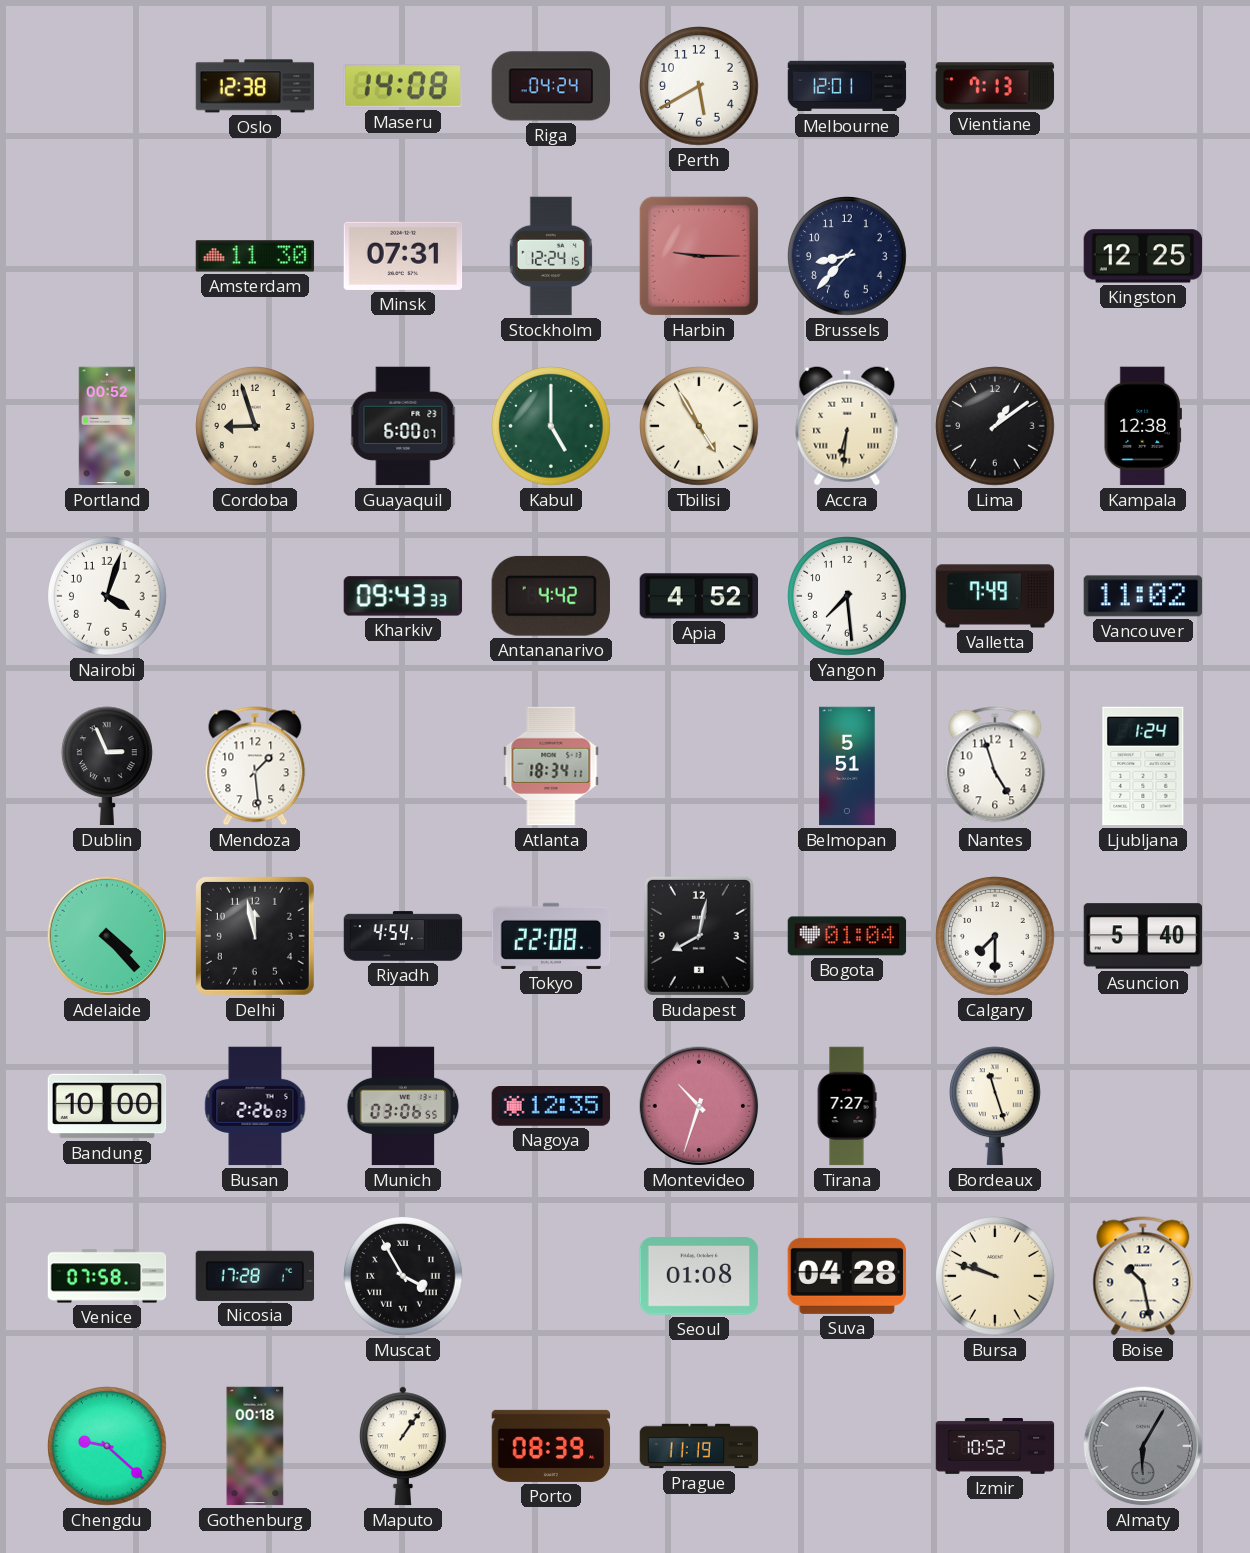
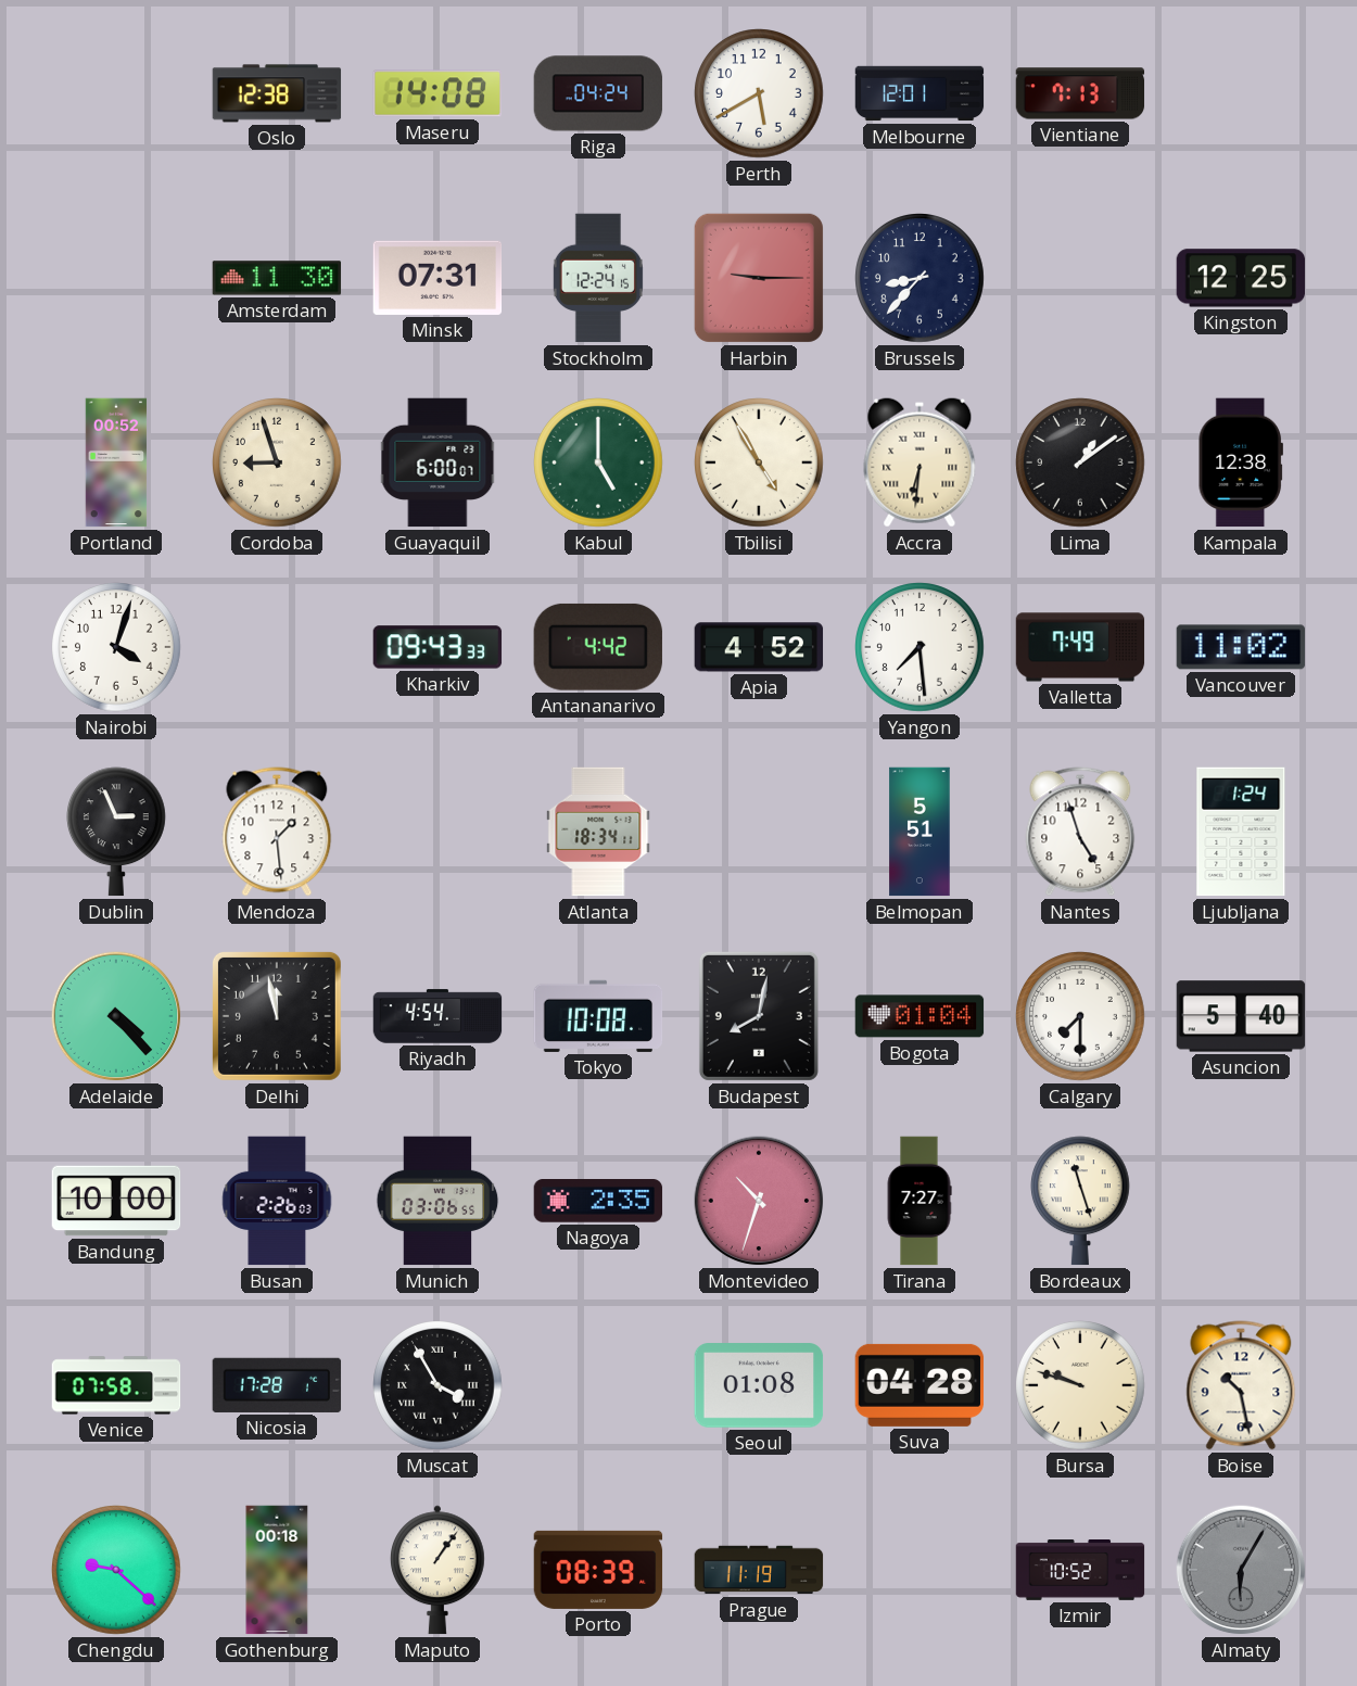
Tokyo: 22:08 -> 10:08
Nagoya: 12:35 -> 2:35
